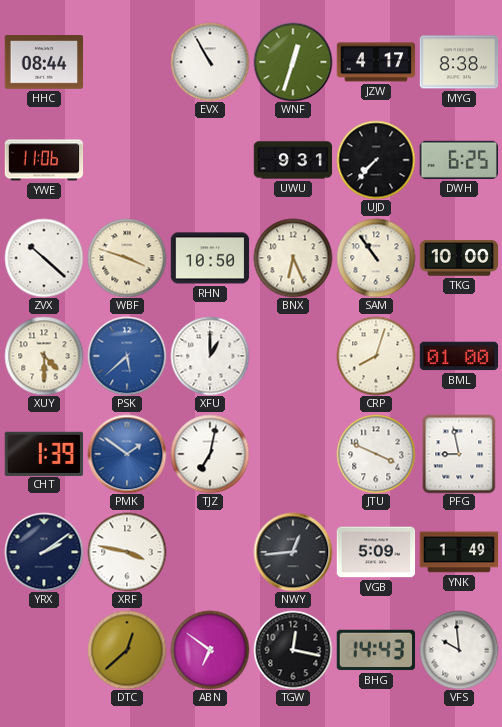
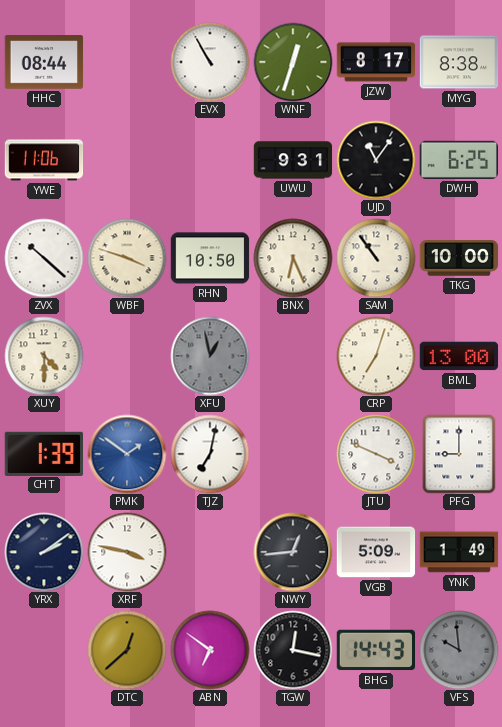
JZW: 4:17 -> 8:17
UJD: 7:37 -> 11:06
PSK: 5:38 -> none
XFU: 1:00 -> 12:58
XFU dial: white -> grey
CRP: 8:03 -> 7:03
BML: 01:00 -> 13:00
PFG: 8:58 -> 9:00
VFS dial: white -> grey
